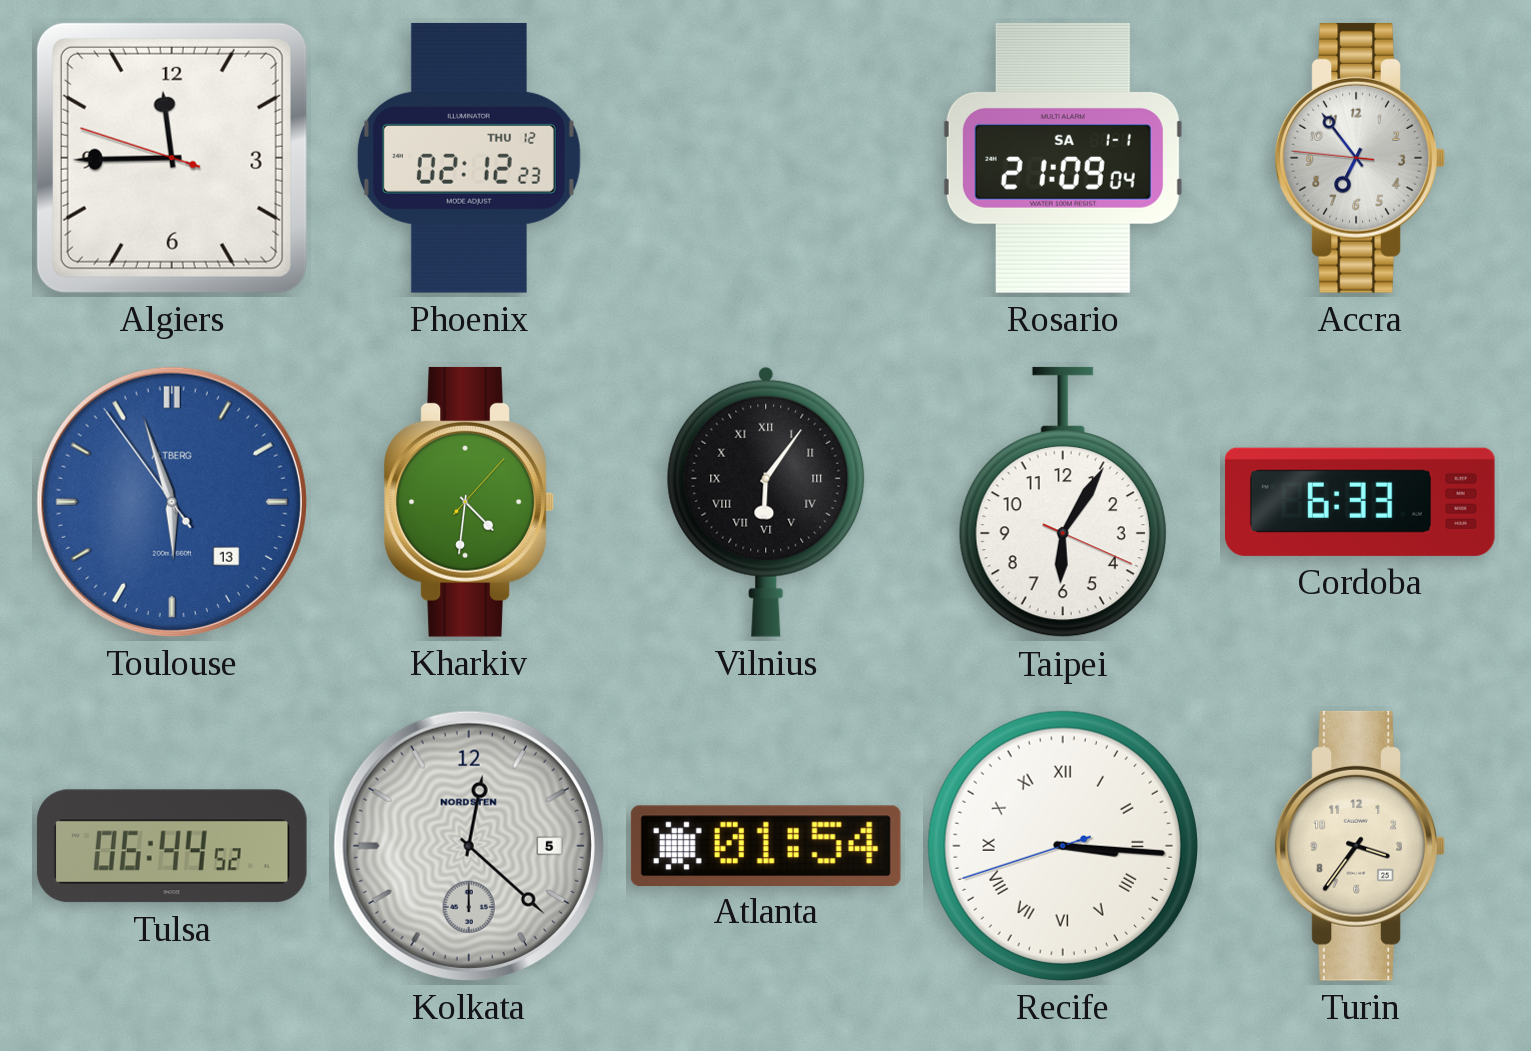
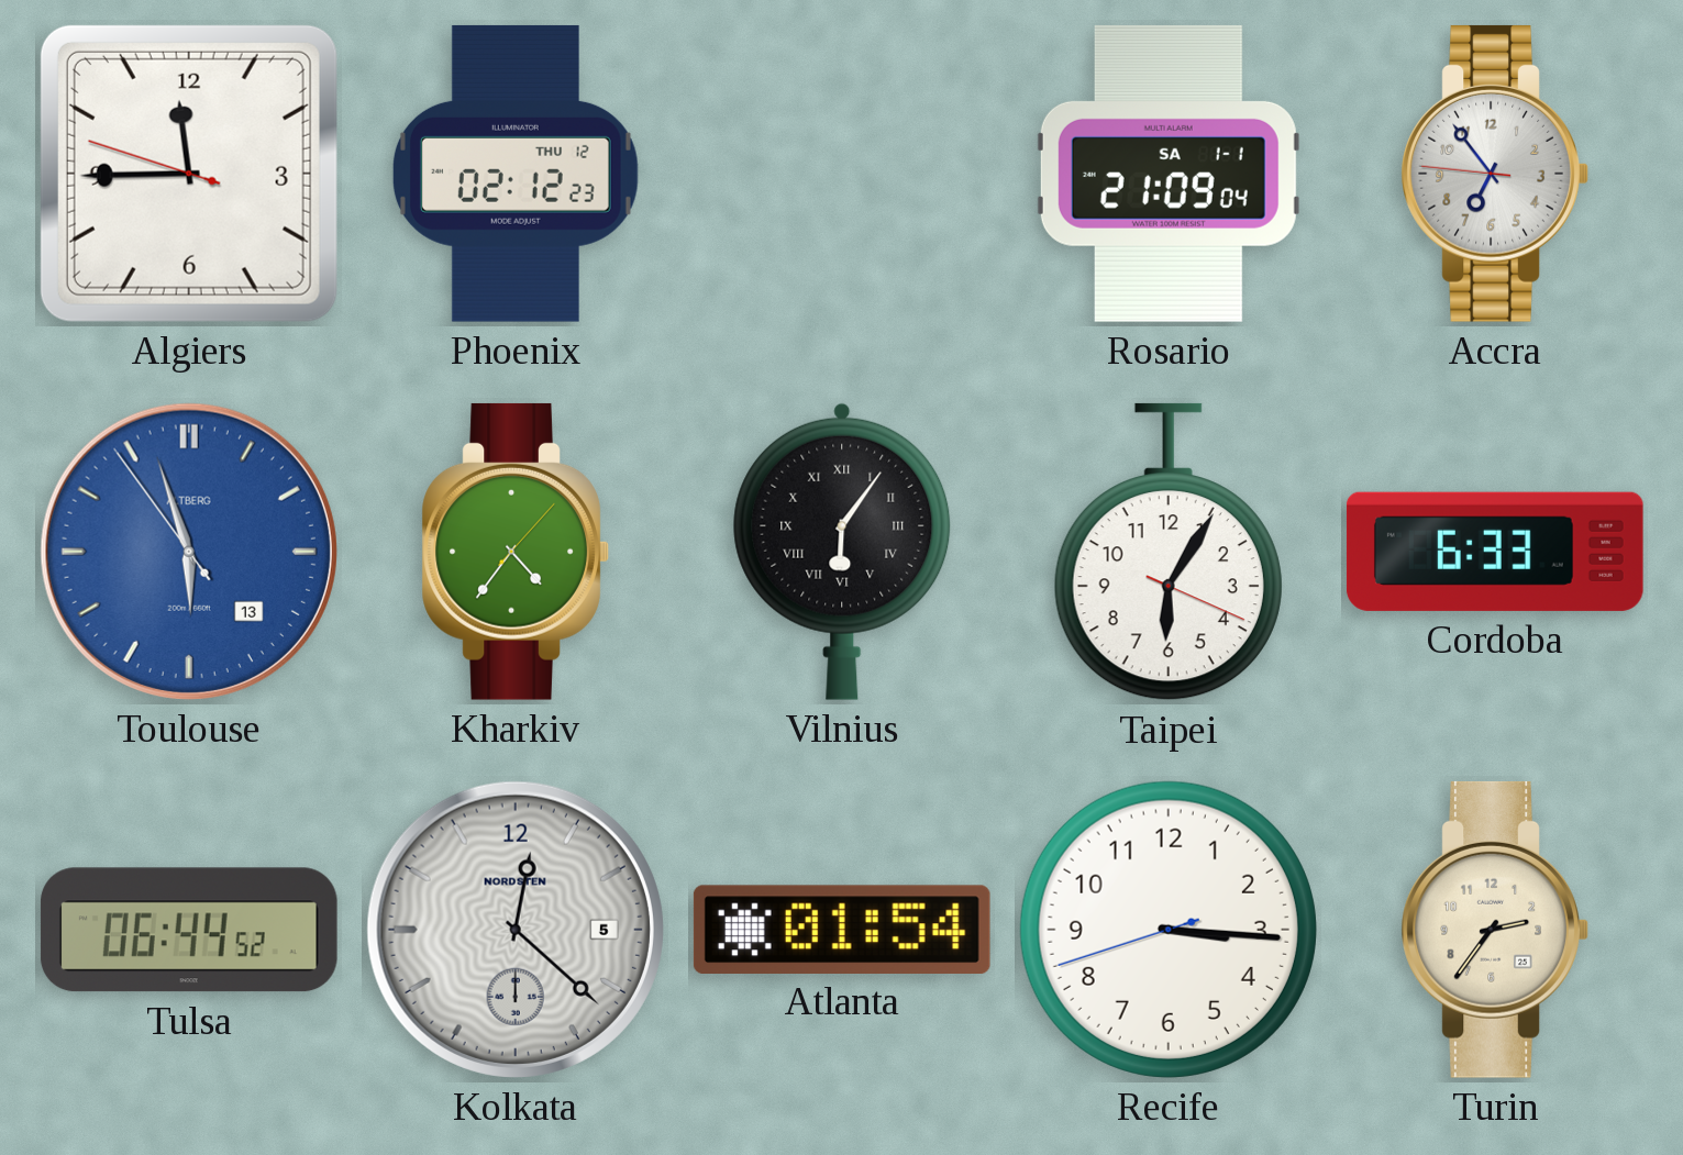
Kharkiv: 4:31 -> 4:36
Recife numerals: Roman -> Arabic
Turin: 3:36 -> 2:36
